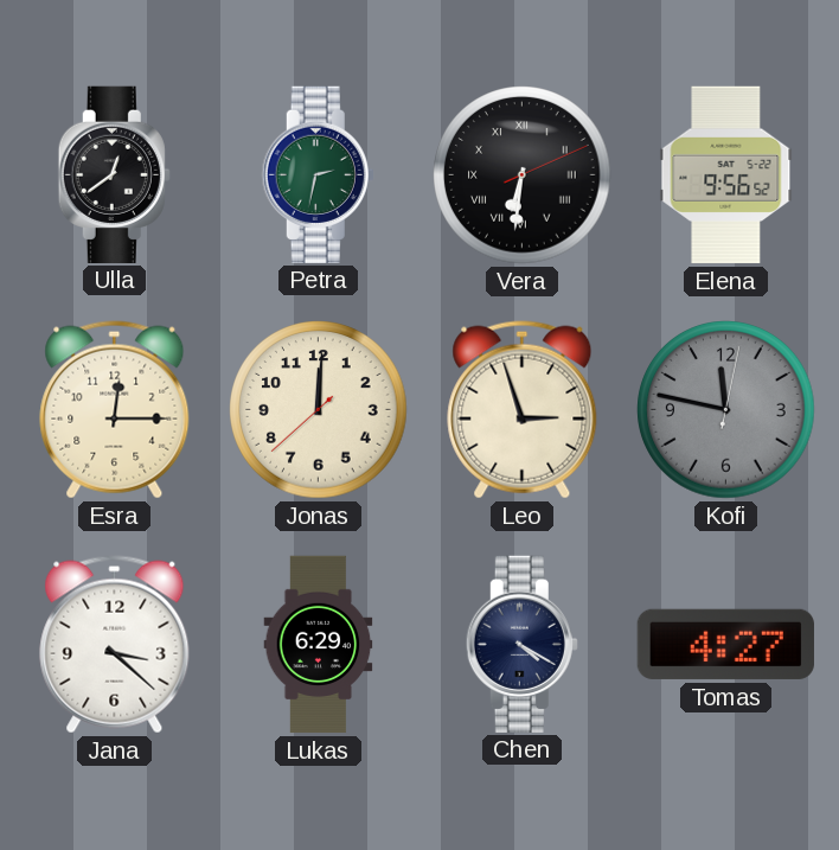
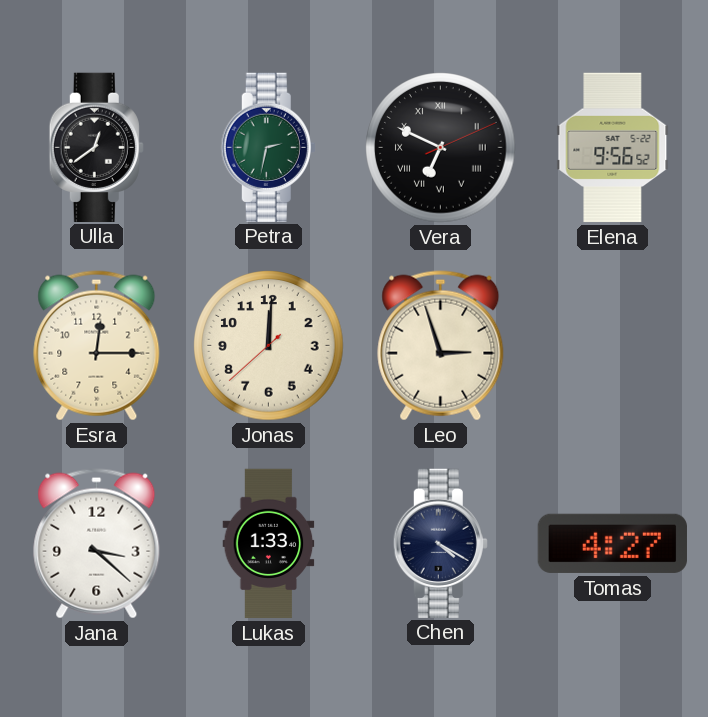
Vera: 6:31 -> 6:49
Kofi: 11:47 -> none
Lukas: 6:29 -> 1:33
